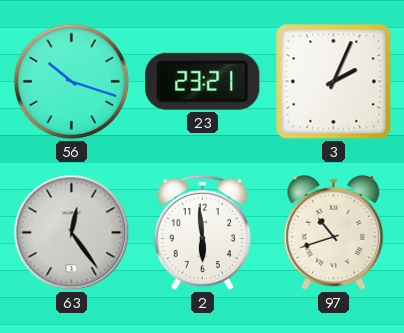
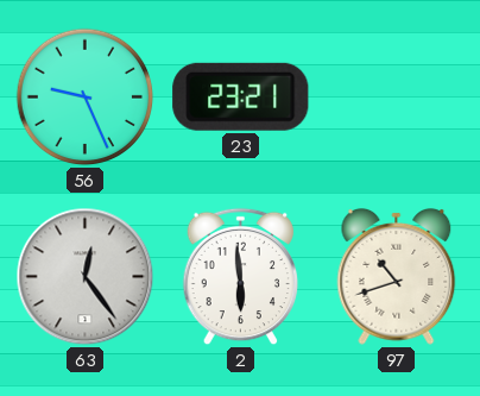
56: 10:18 -> 9:26
3: 2:04 -> none
